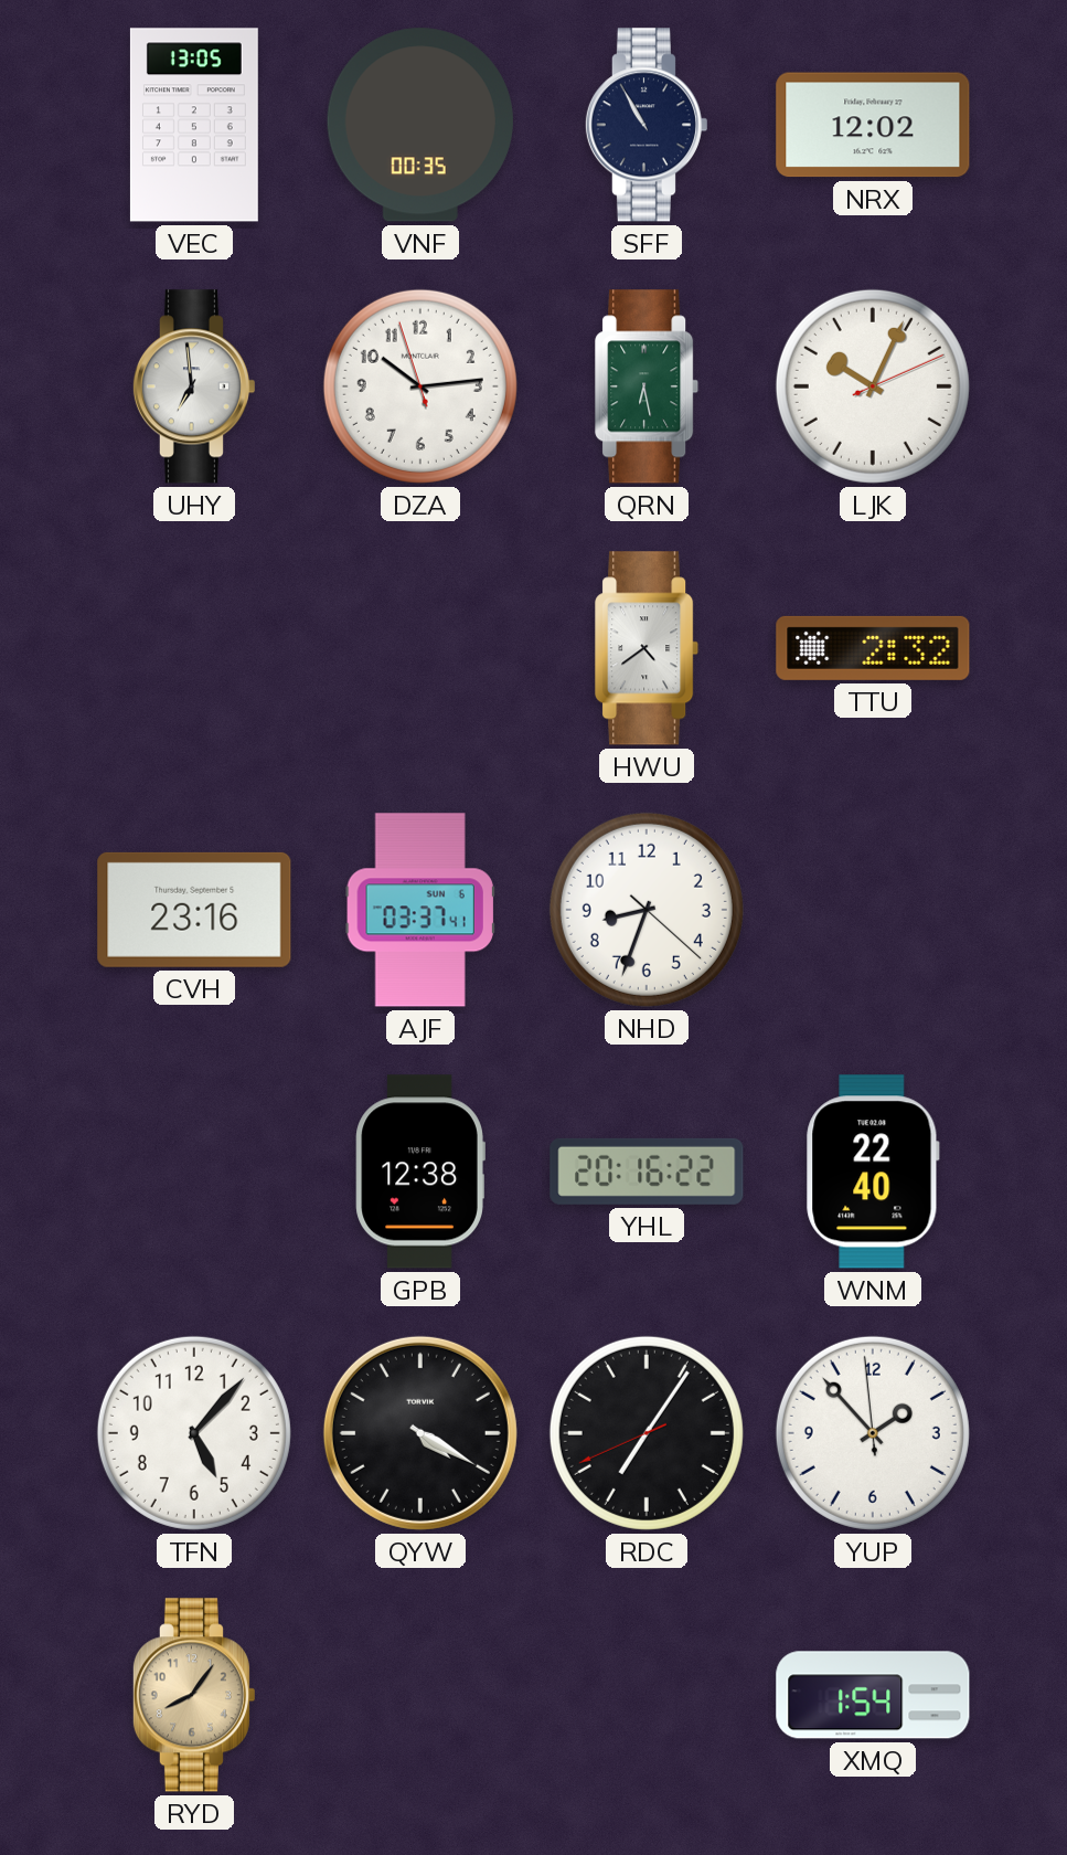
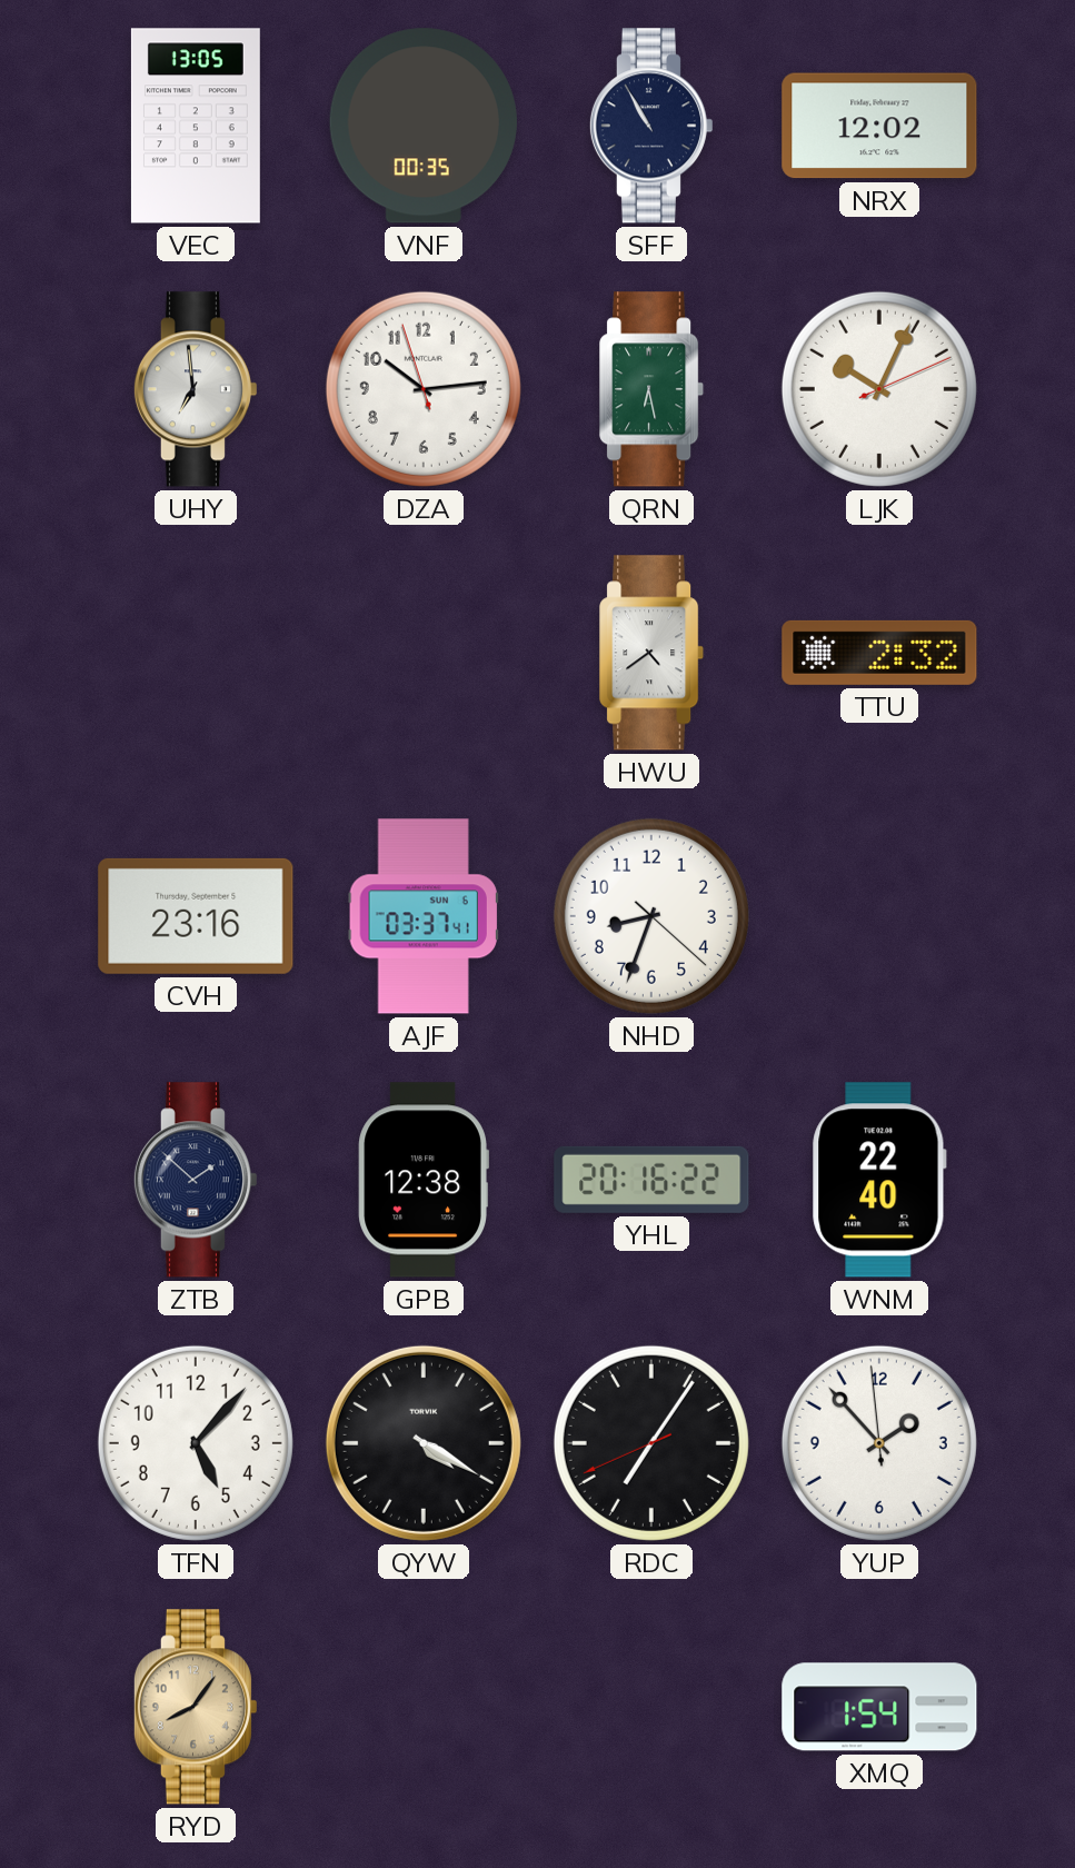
ZTB: none -> 1:52
